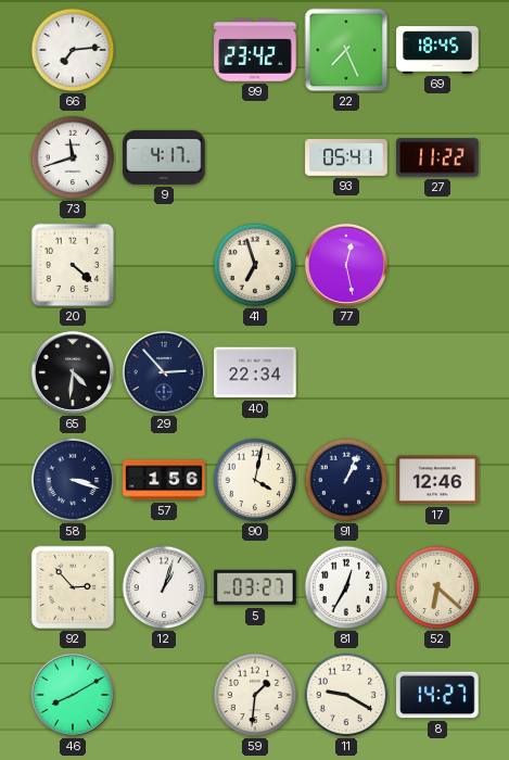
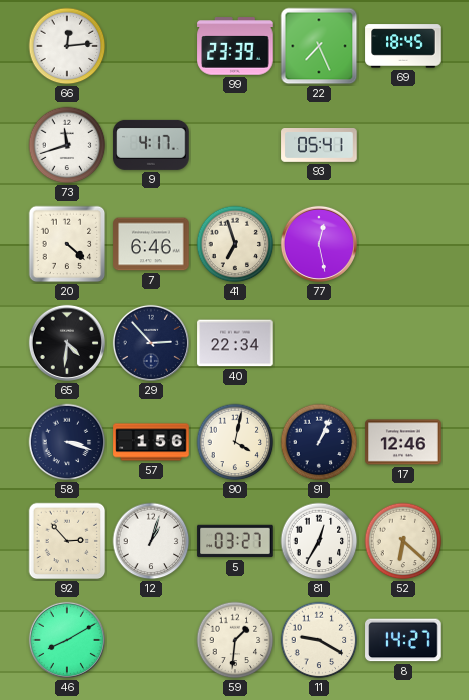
66: 7:14 -> 12:14
99: 23:42 -> 23:39
27: 11:22 -> none
7: none -> 6:46
